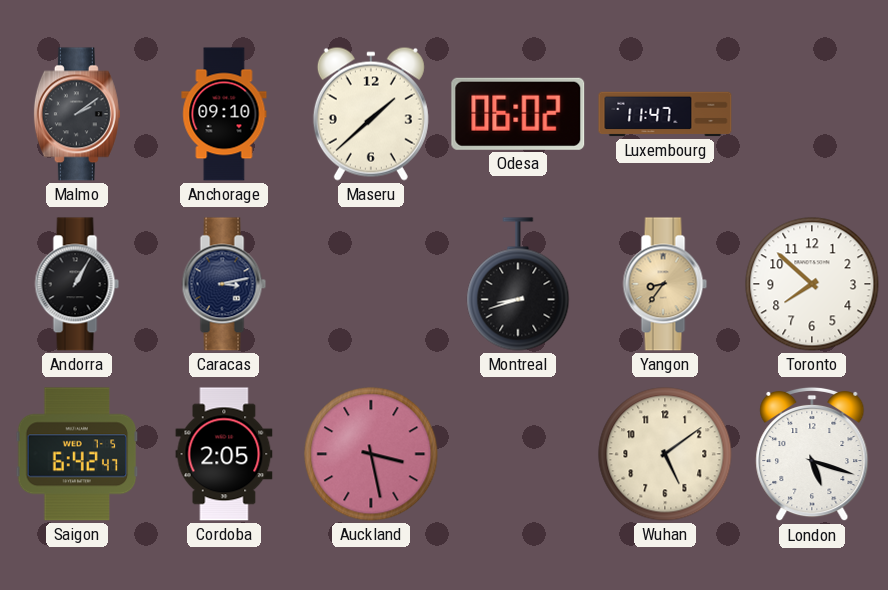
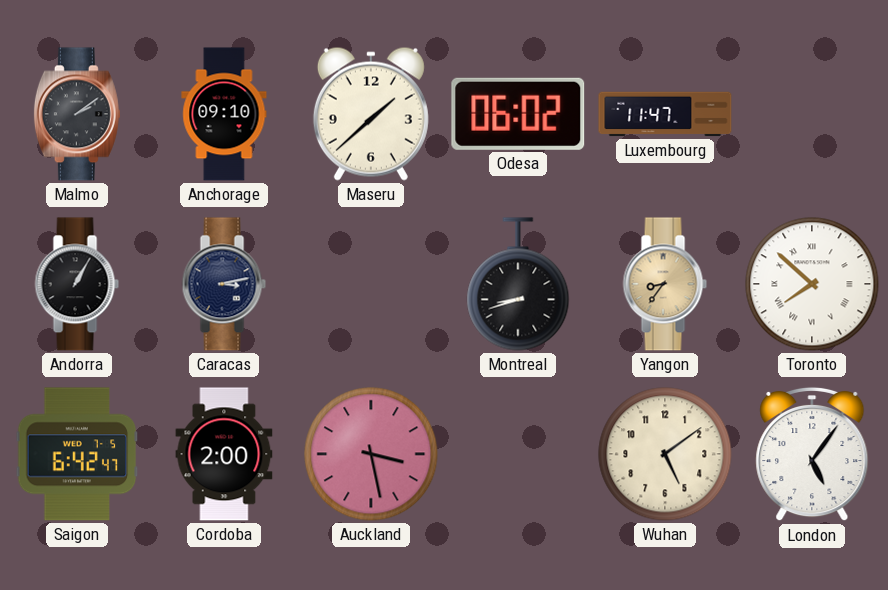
Toronto numerals: Arabic -> Roman
Cordoba: 2:05 -> 2:00
London: 5:18 -> 5:06
